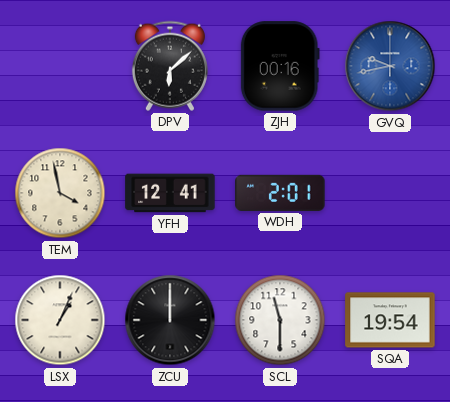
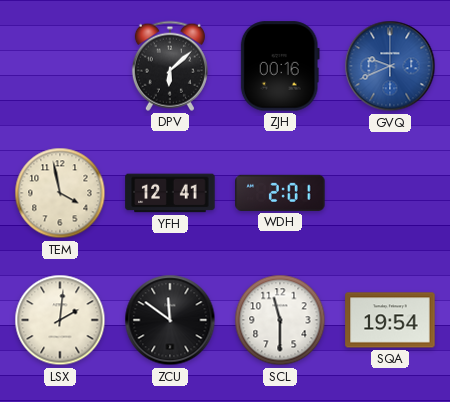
GVQ: 9:43 -> 9:41
LSX: 1:04 -> 2:01
ZCU: 12:00 -> 11:51
